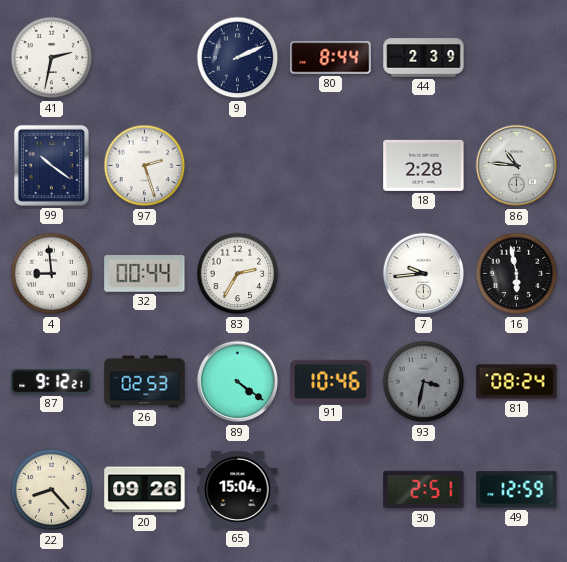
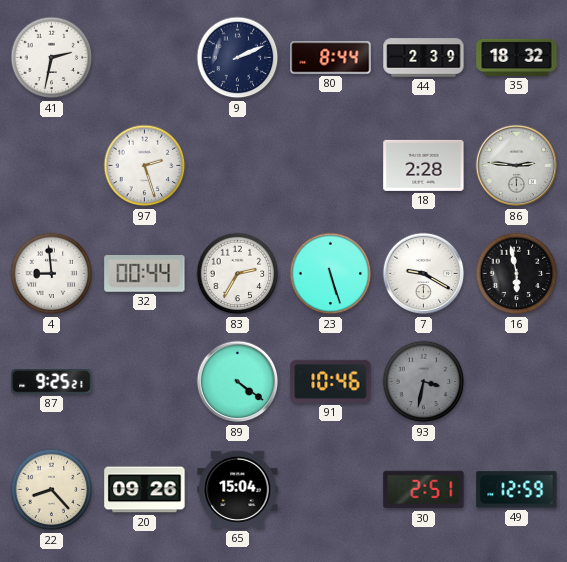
35: none -> 18:32
99: 10:21 -> none
86: 10:46 -> 2:46
23: none -> 5:27
7: 9:44 -> 9:20
87: 9:12 -> 9:25
26: 02:53 -> none
81: 08:24 -> none
